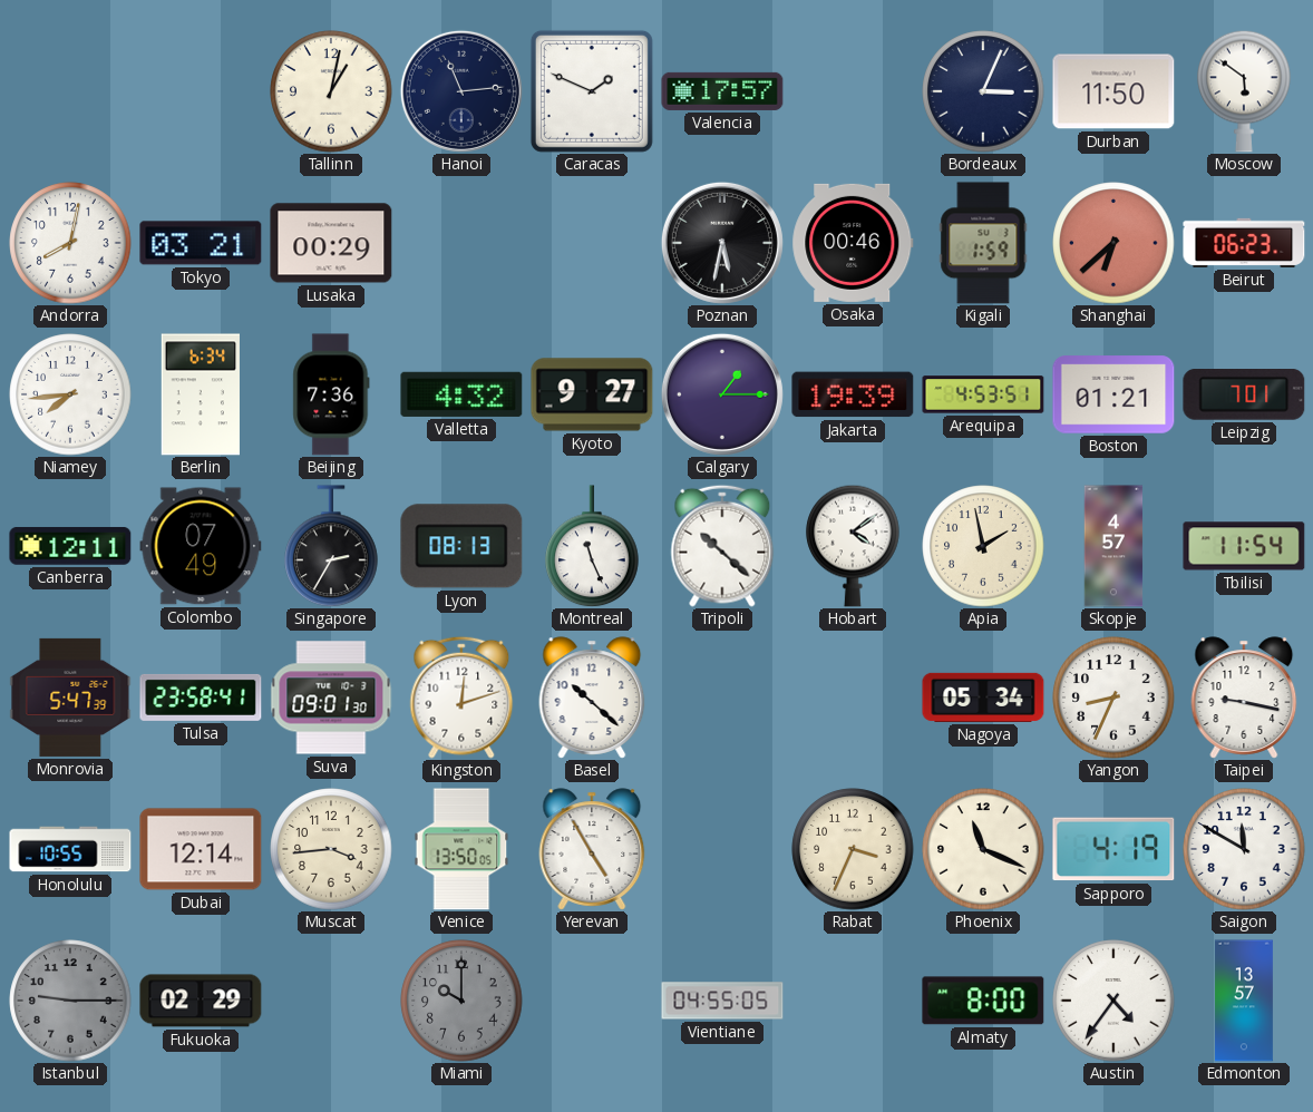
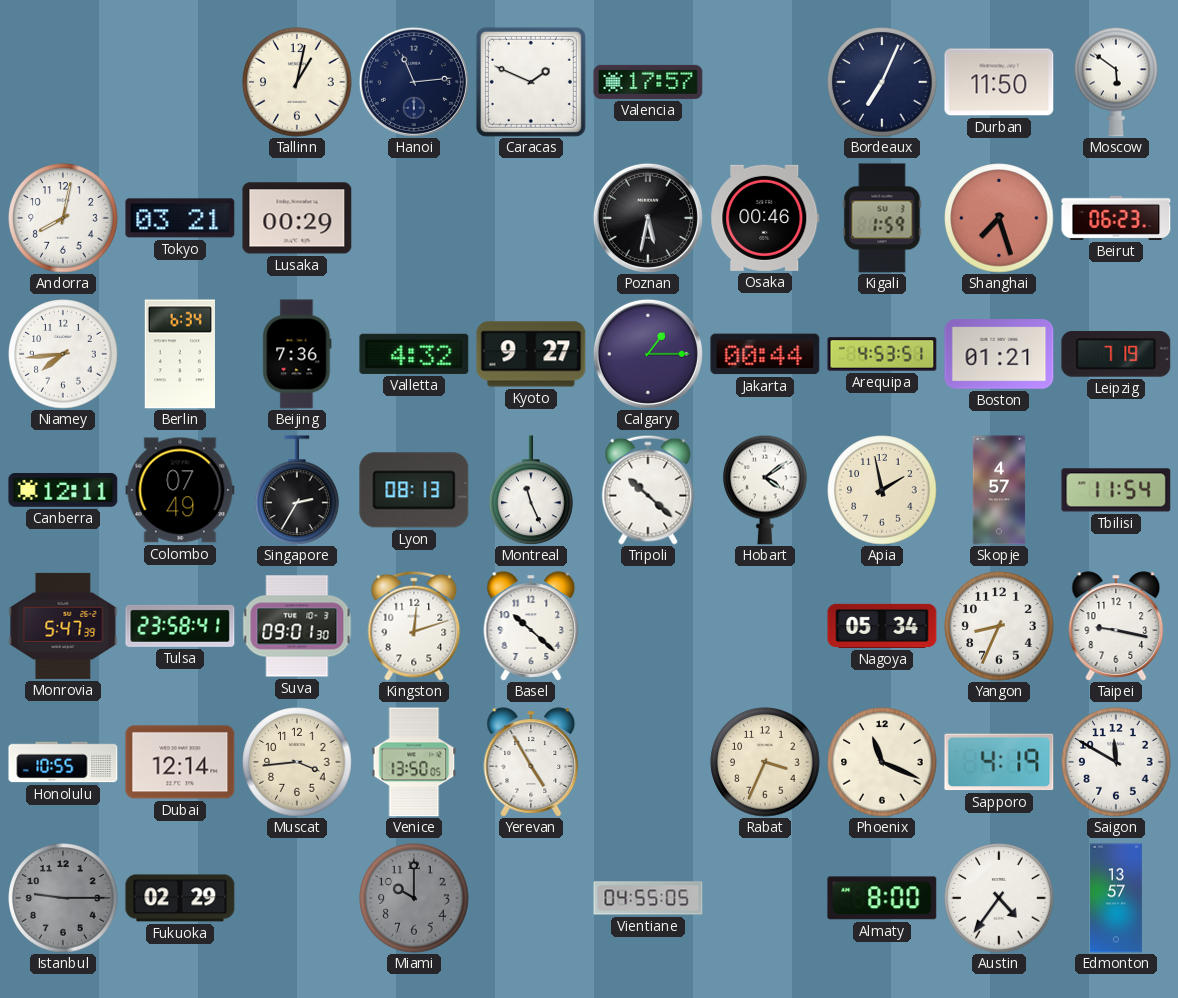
Bordeaux: 3:04 -> 7:04
Shanghai: 6:38 -> 7:27
Jakarta: 19:39 -> 00:44
Leipzig: 7:01 -> 7:19
